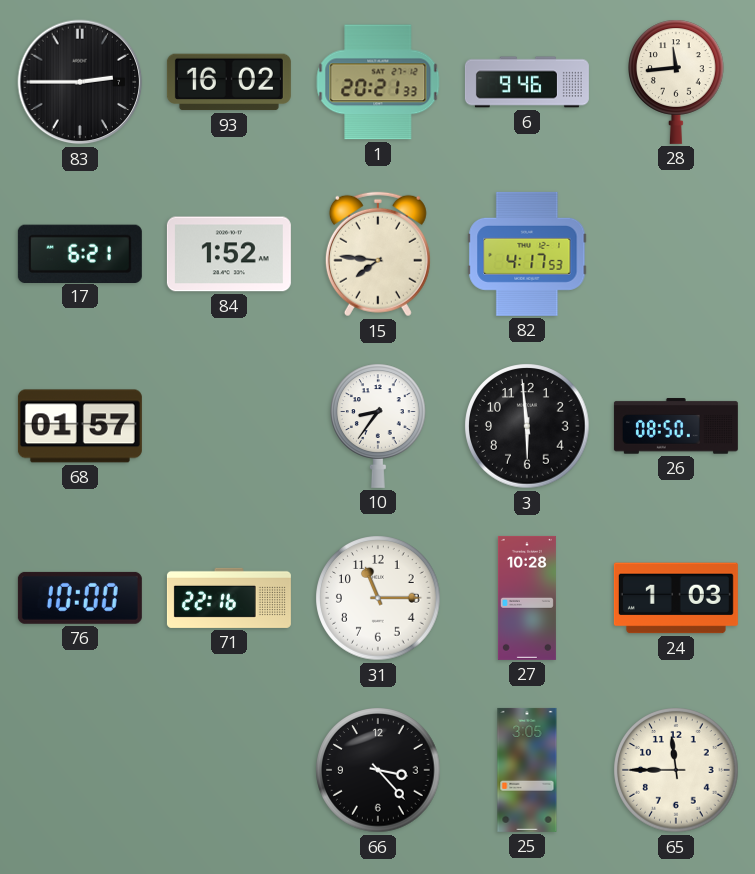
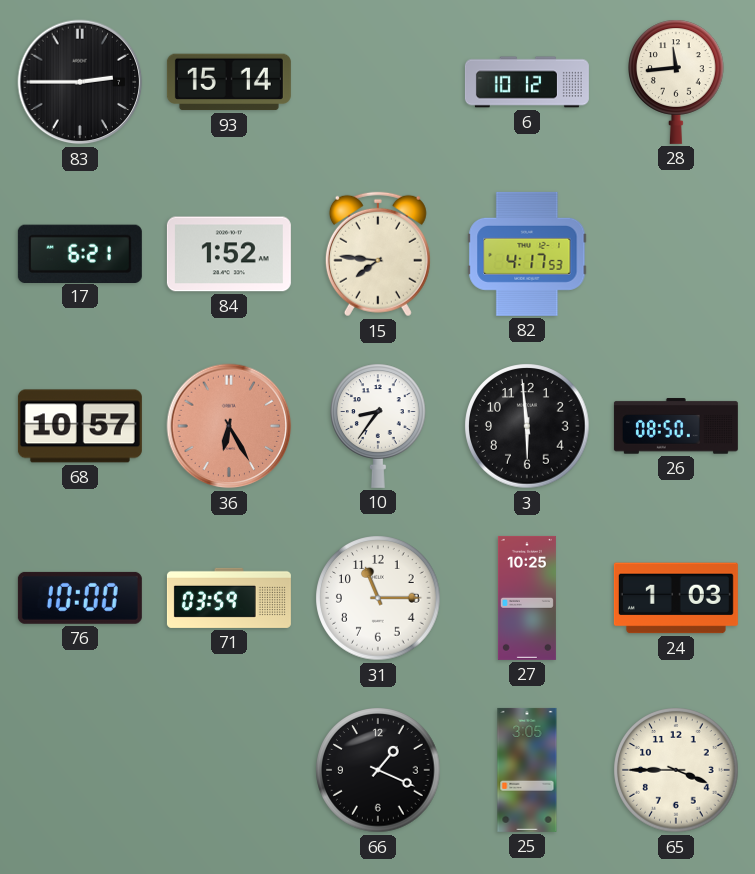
93: 16:02 -> 15:14
1: 20:21 -> none
6: 9:46 -> 10:12
68: 01:57 -> 10:57
36: none -> 6:25
71: 22:16 -> 03:59
27: 10:28 -> 10:25
66: 3:23 -> 1:19
65: 11:45 -> 3:45
